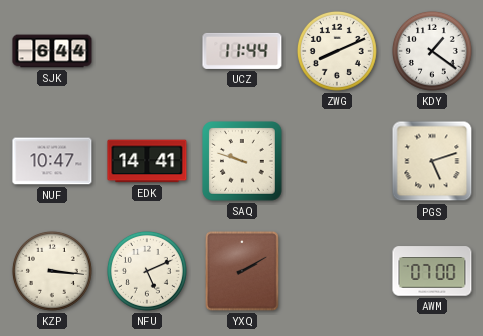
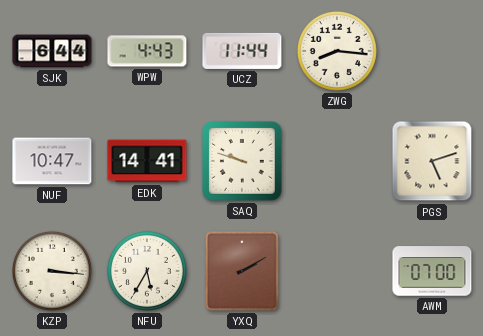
WPW: none -> 4:43
ZWG: 8:11 -> 8:16
KDY: 1:21 -> none
NFU: 5:11 -> 5:35
